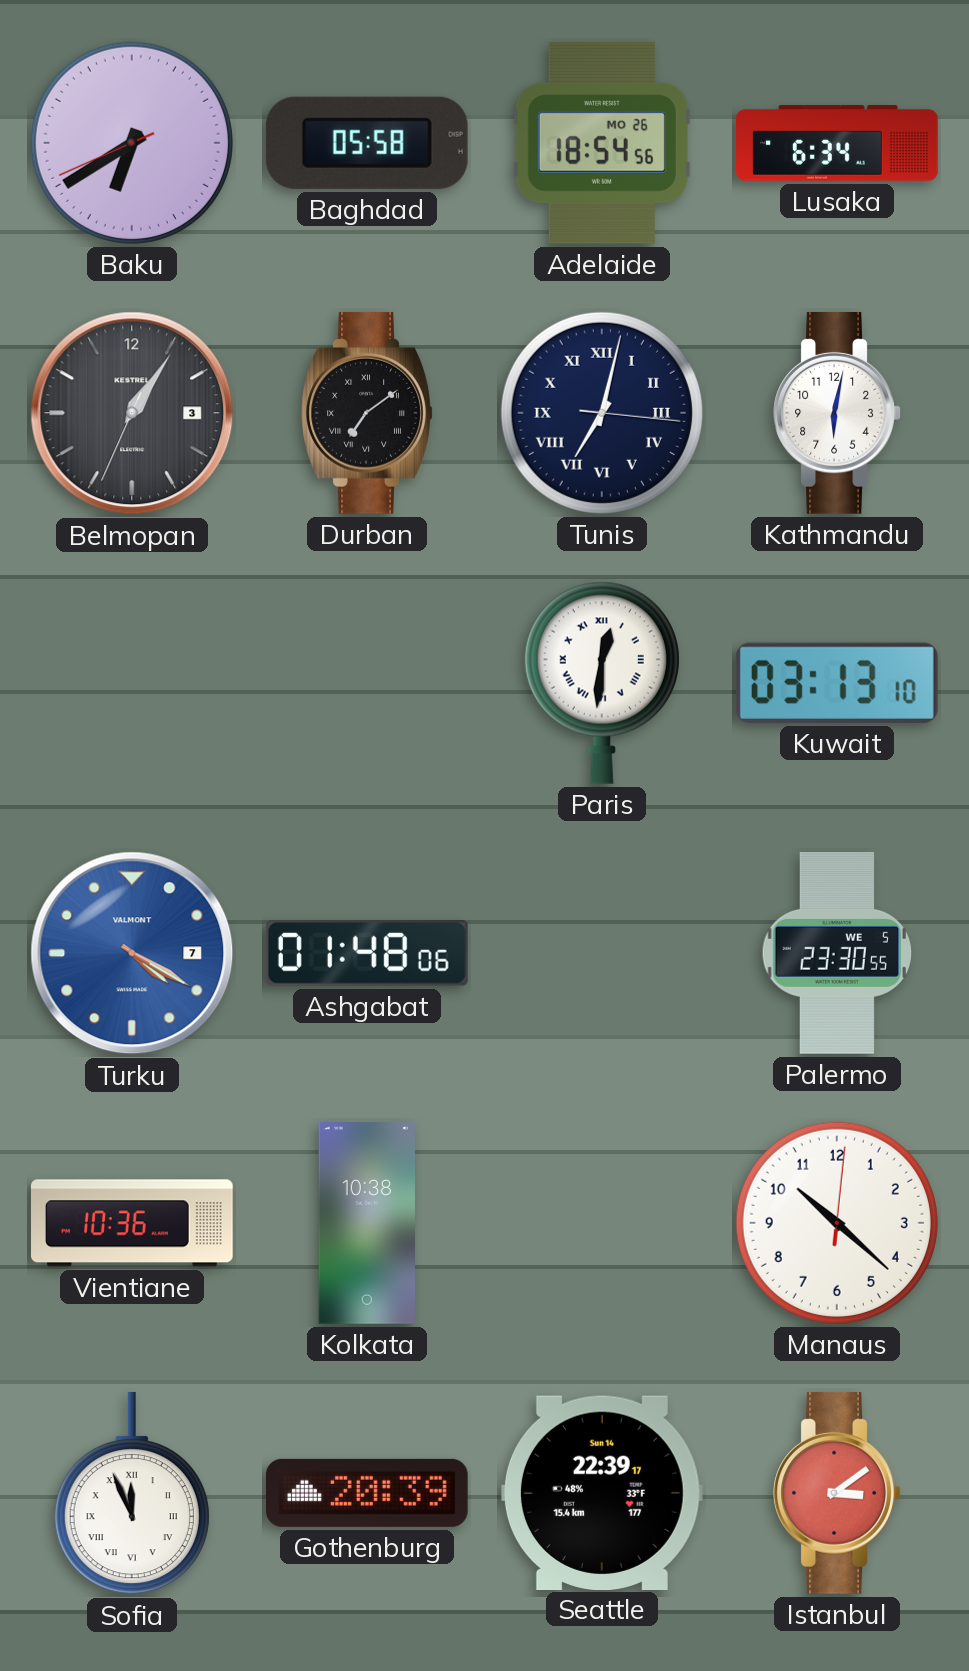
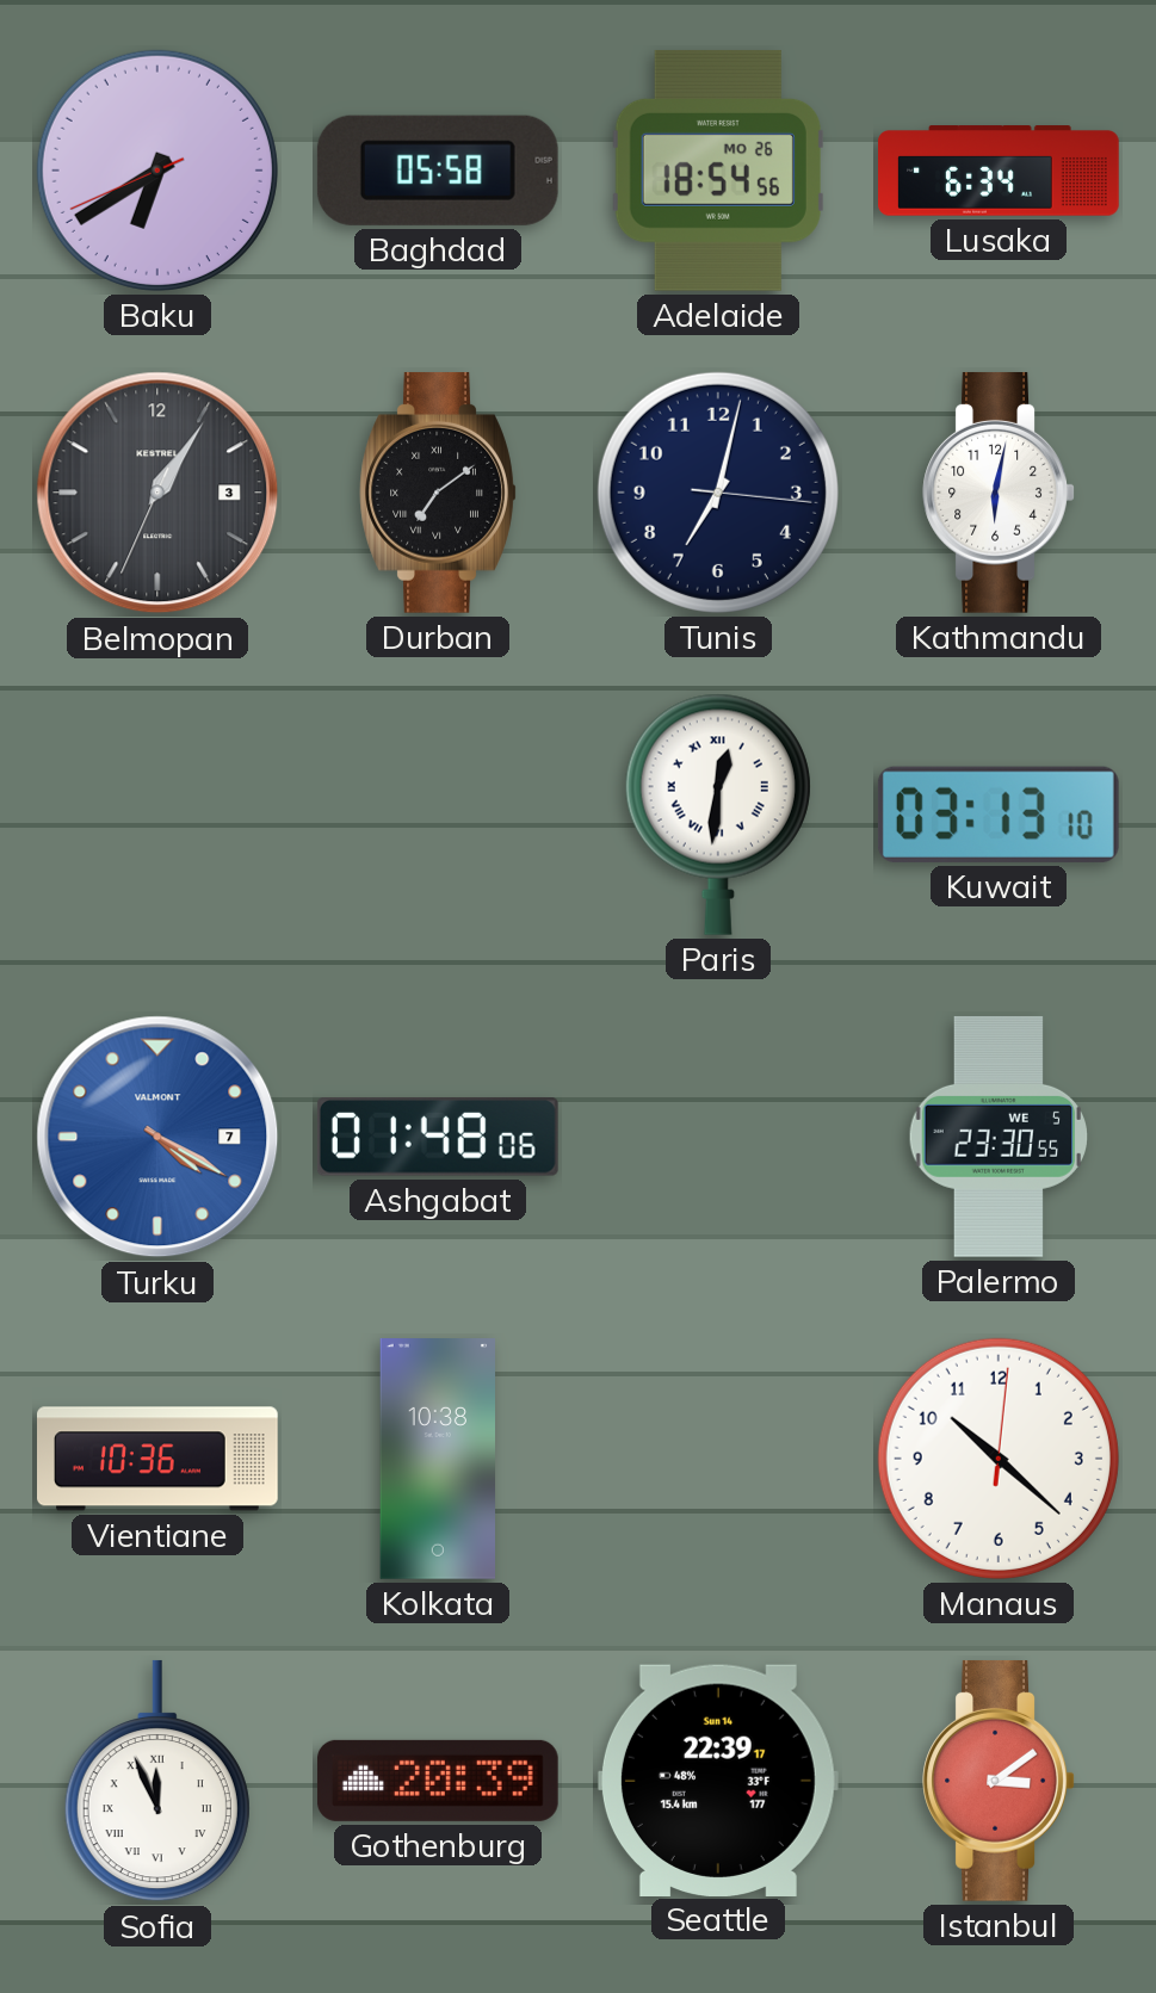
Tunis numerals: Roman -> Arabic
